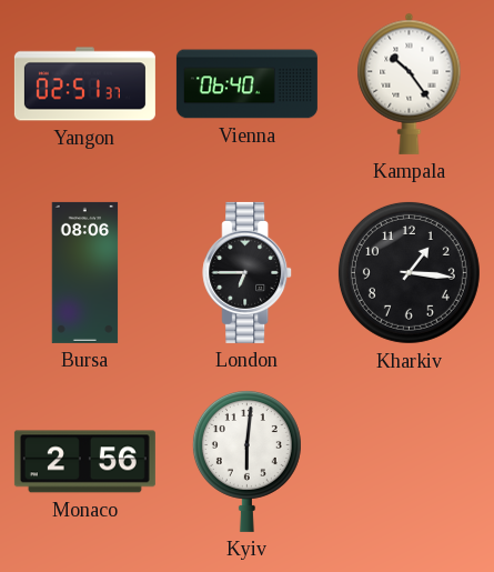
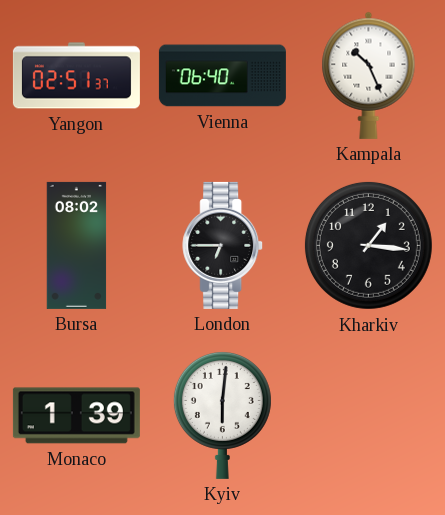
Kampala: 10:24 -> 10:26
Bursa: 08:06 -> 08:02
Monaco: 2:56 -> 1:39
